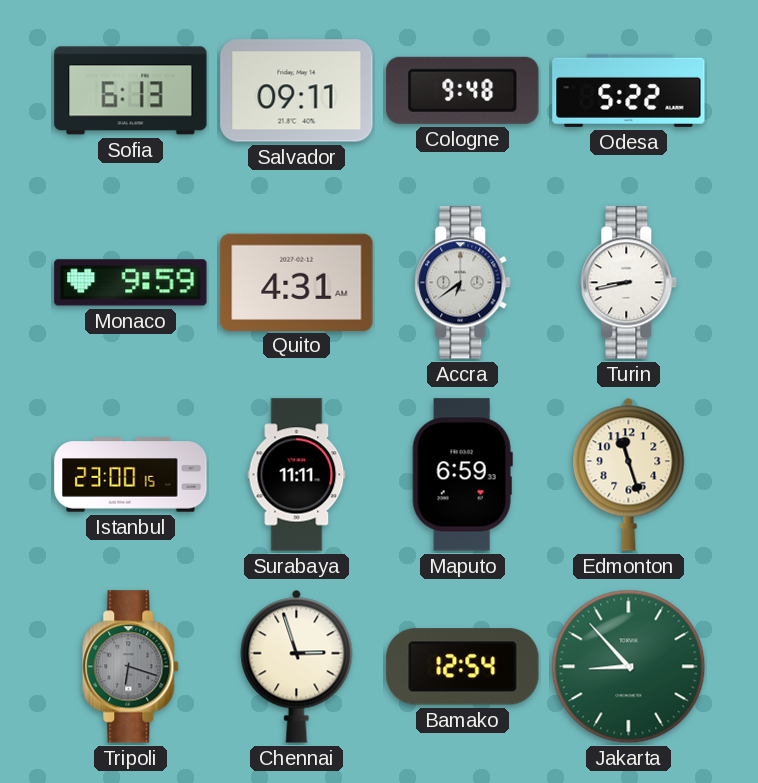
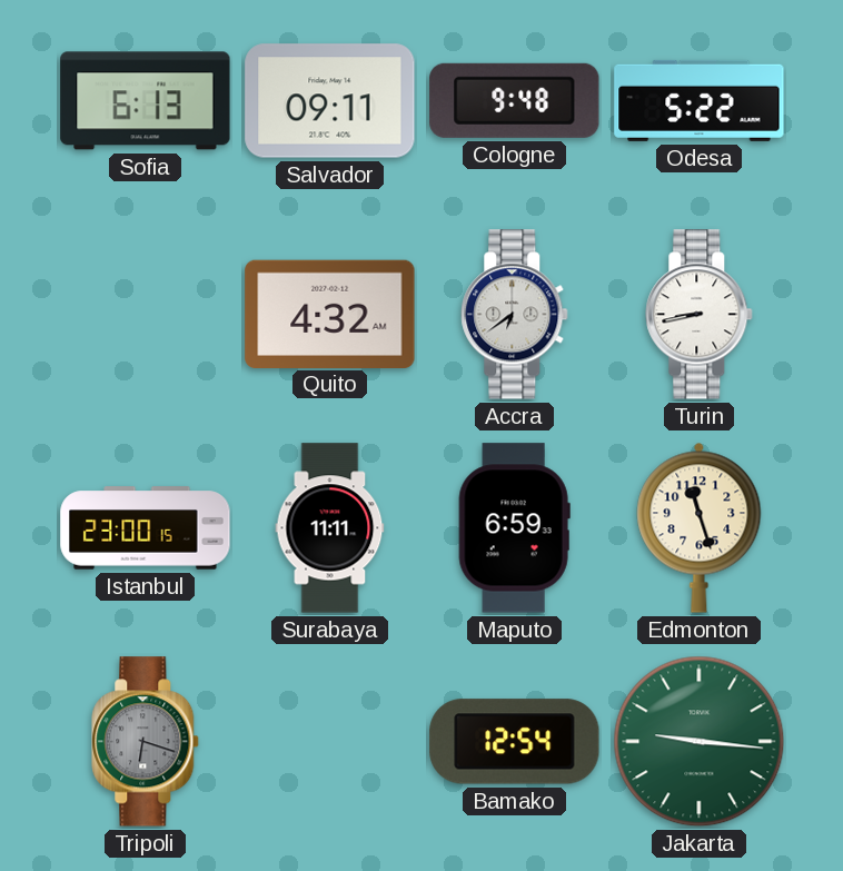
Monaco: 9:59 -> none
Quito: 4:31 -> 4:32
Chennai: 2:57 -> none
Jakarta: 8:53 -> 9:16
